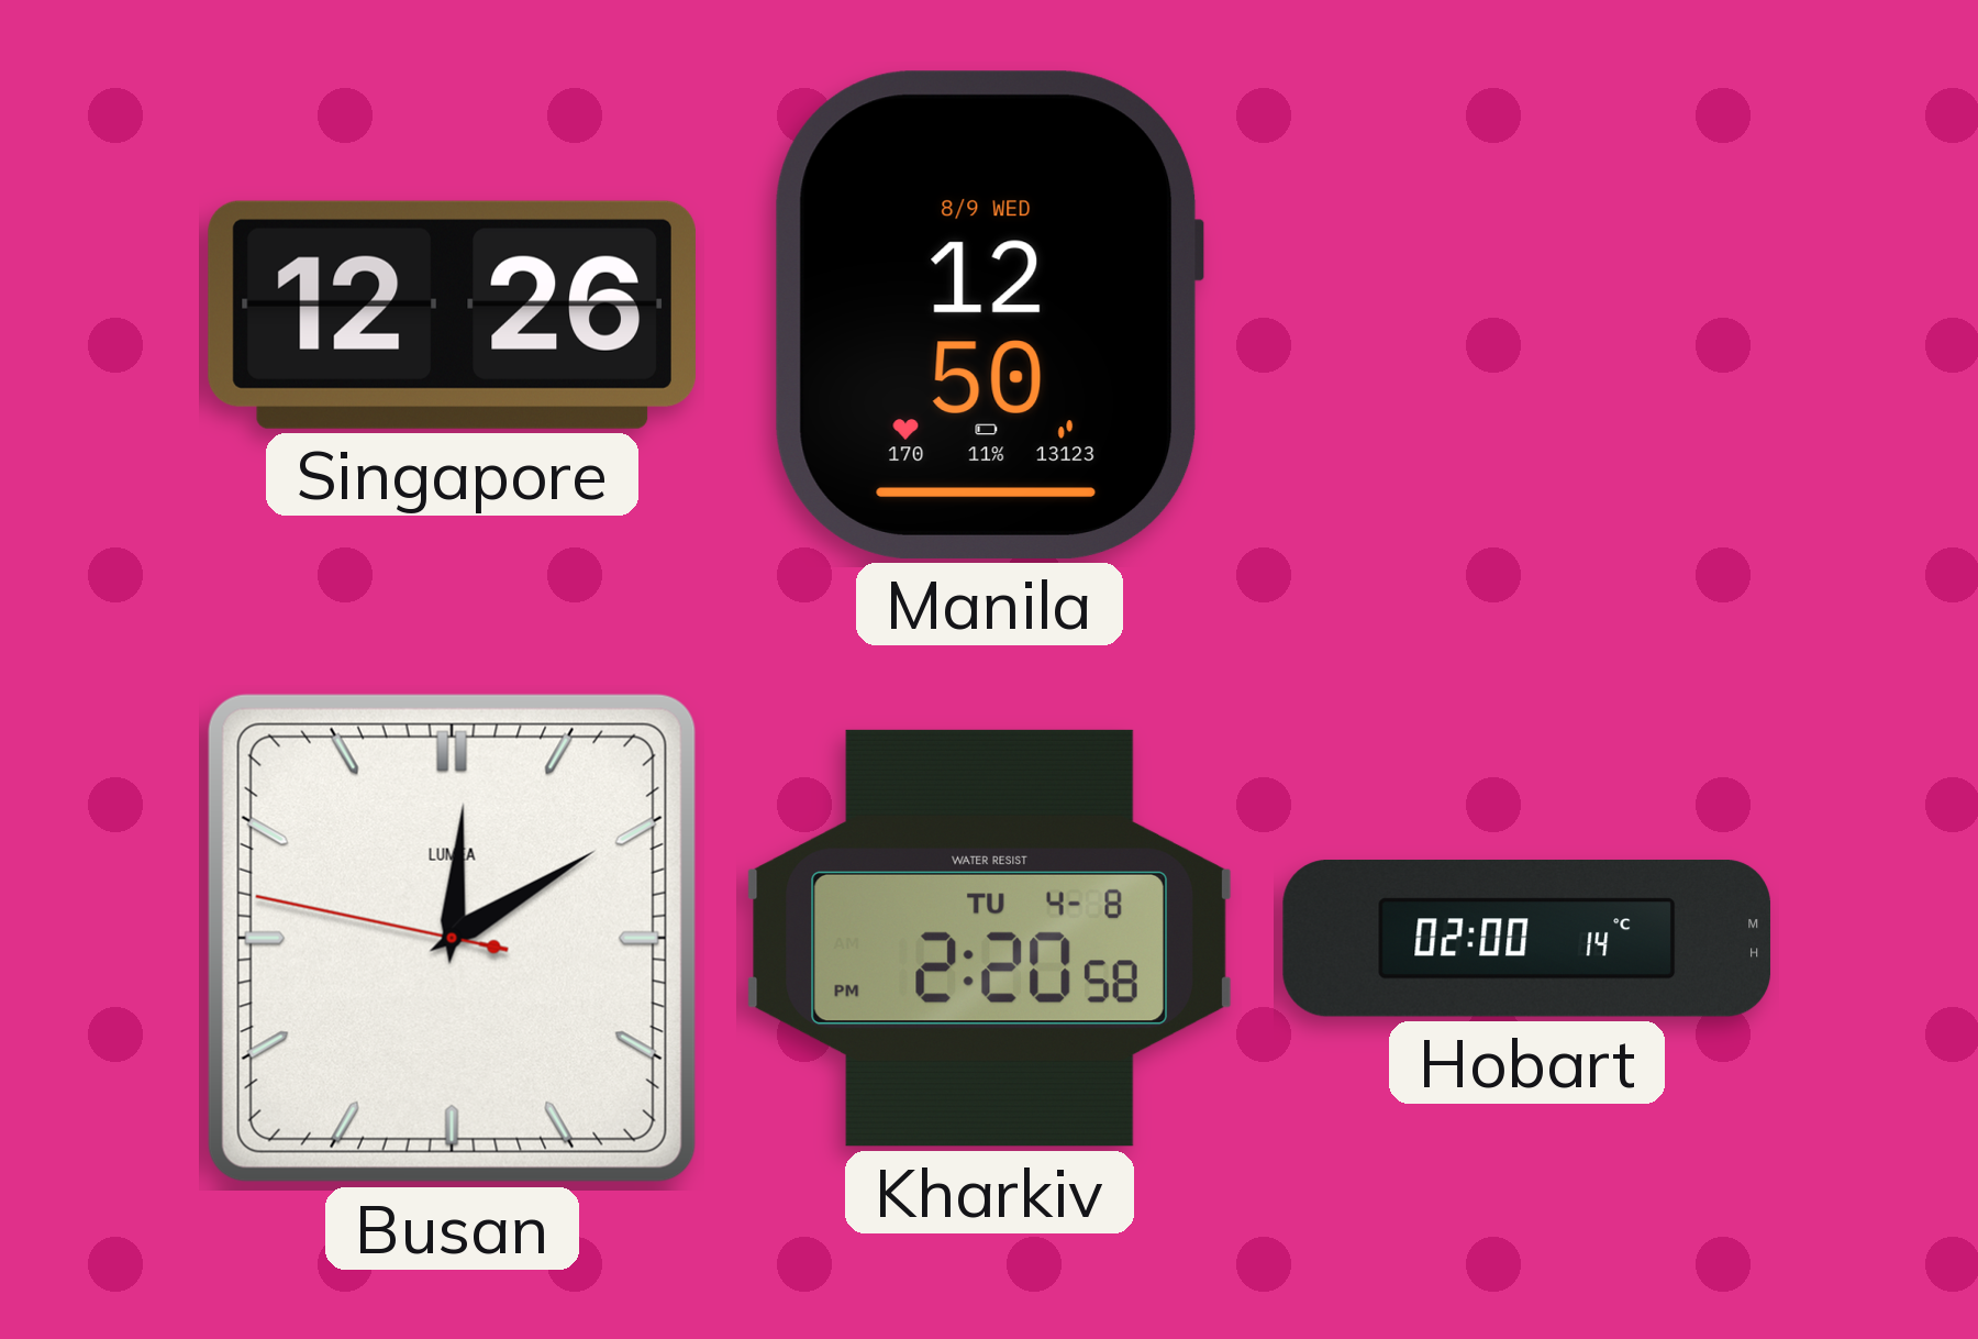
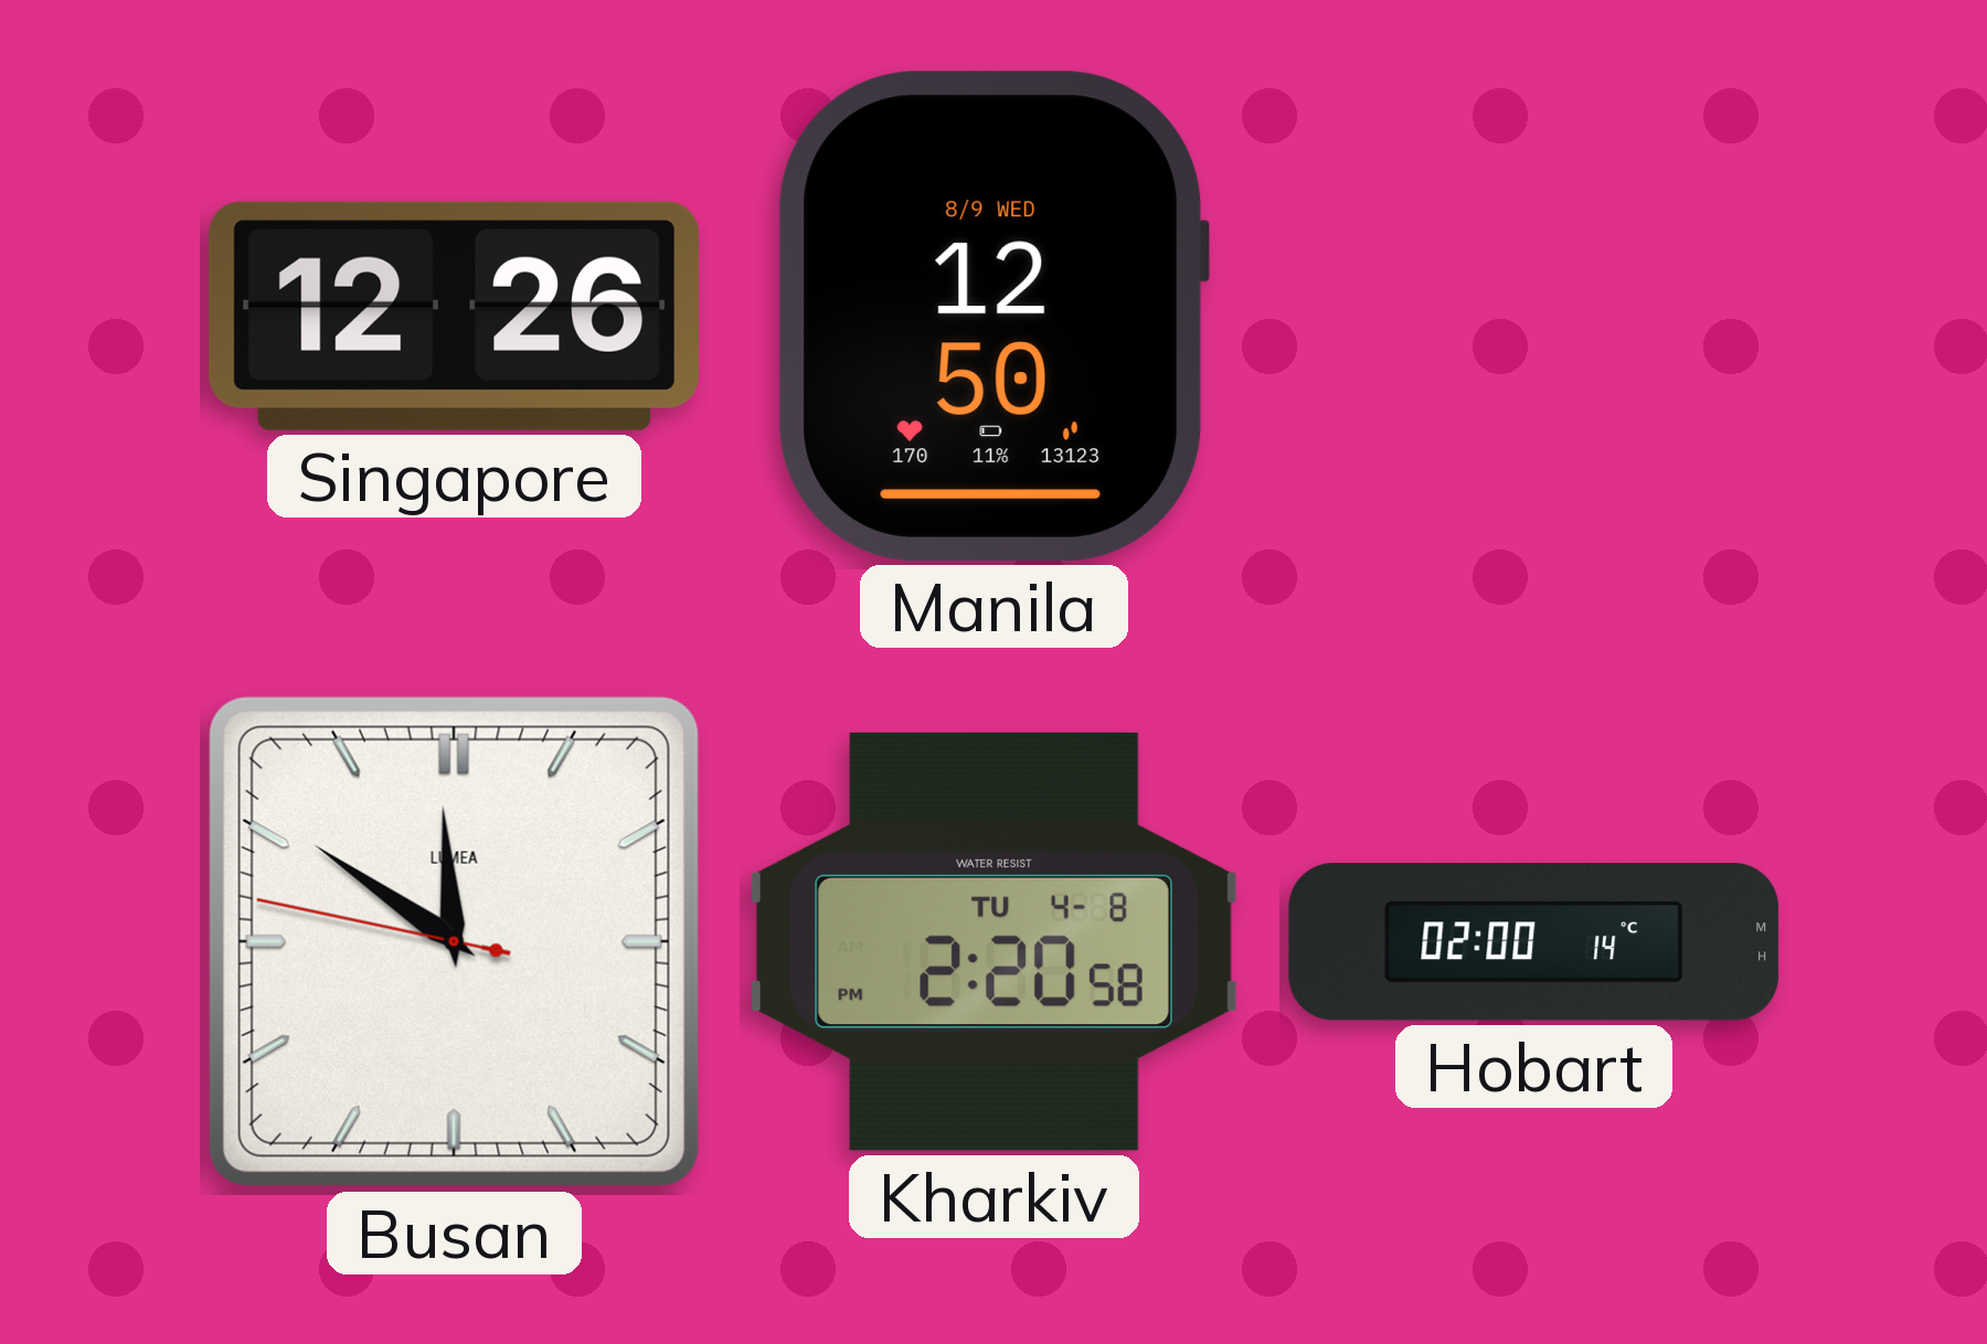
Busan: 12:09 -> 11:50
